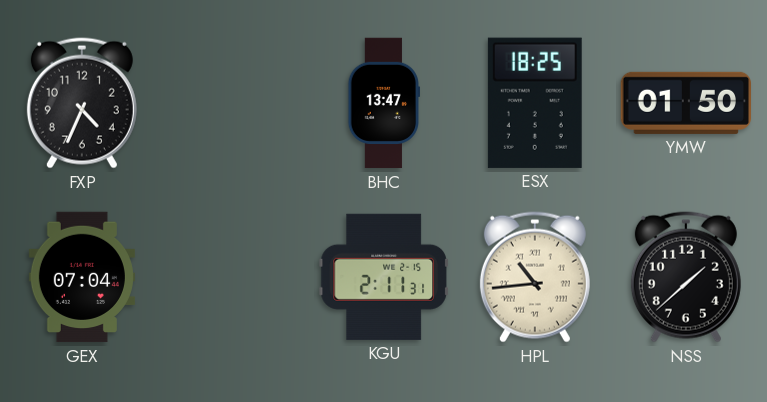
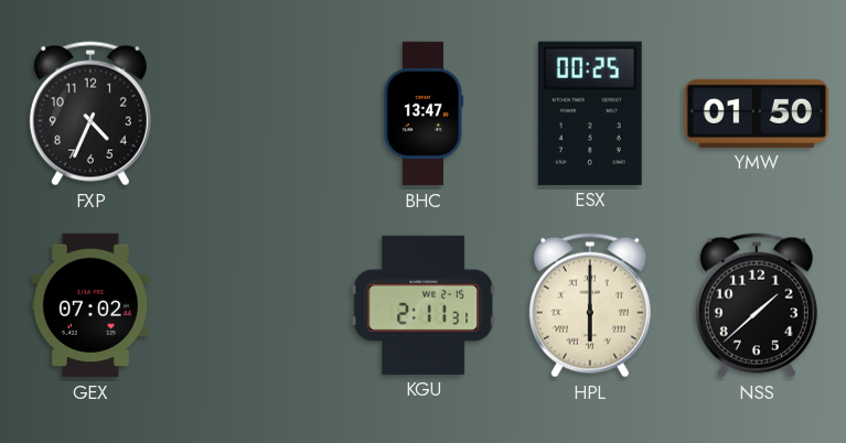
ESX: 18:25 -> 00:25
GEX: 07:04 -> 07:02
HPL: 10:44 -> 6:00
